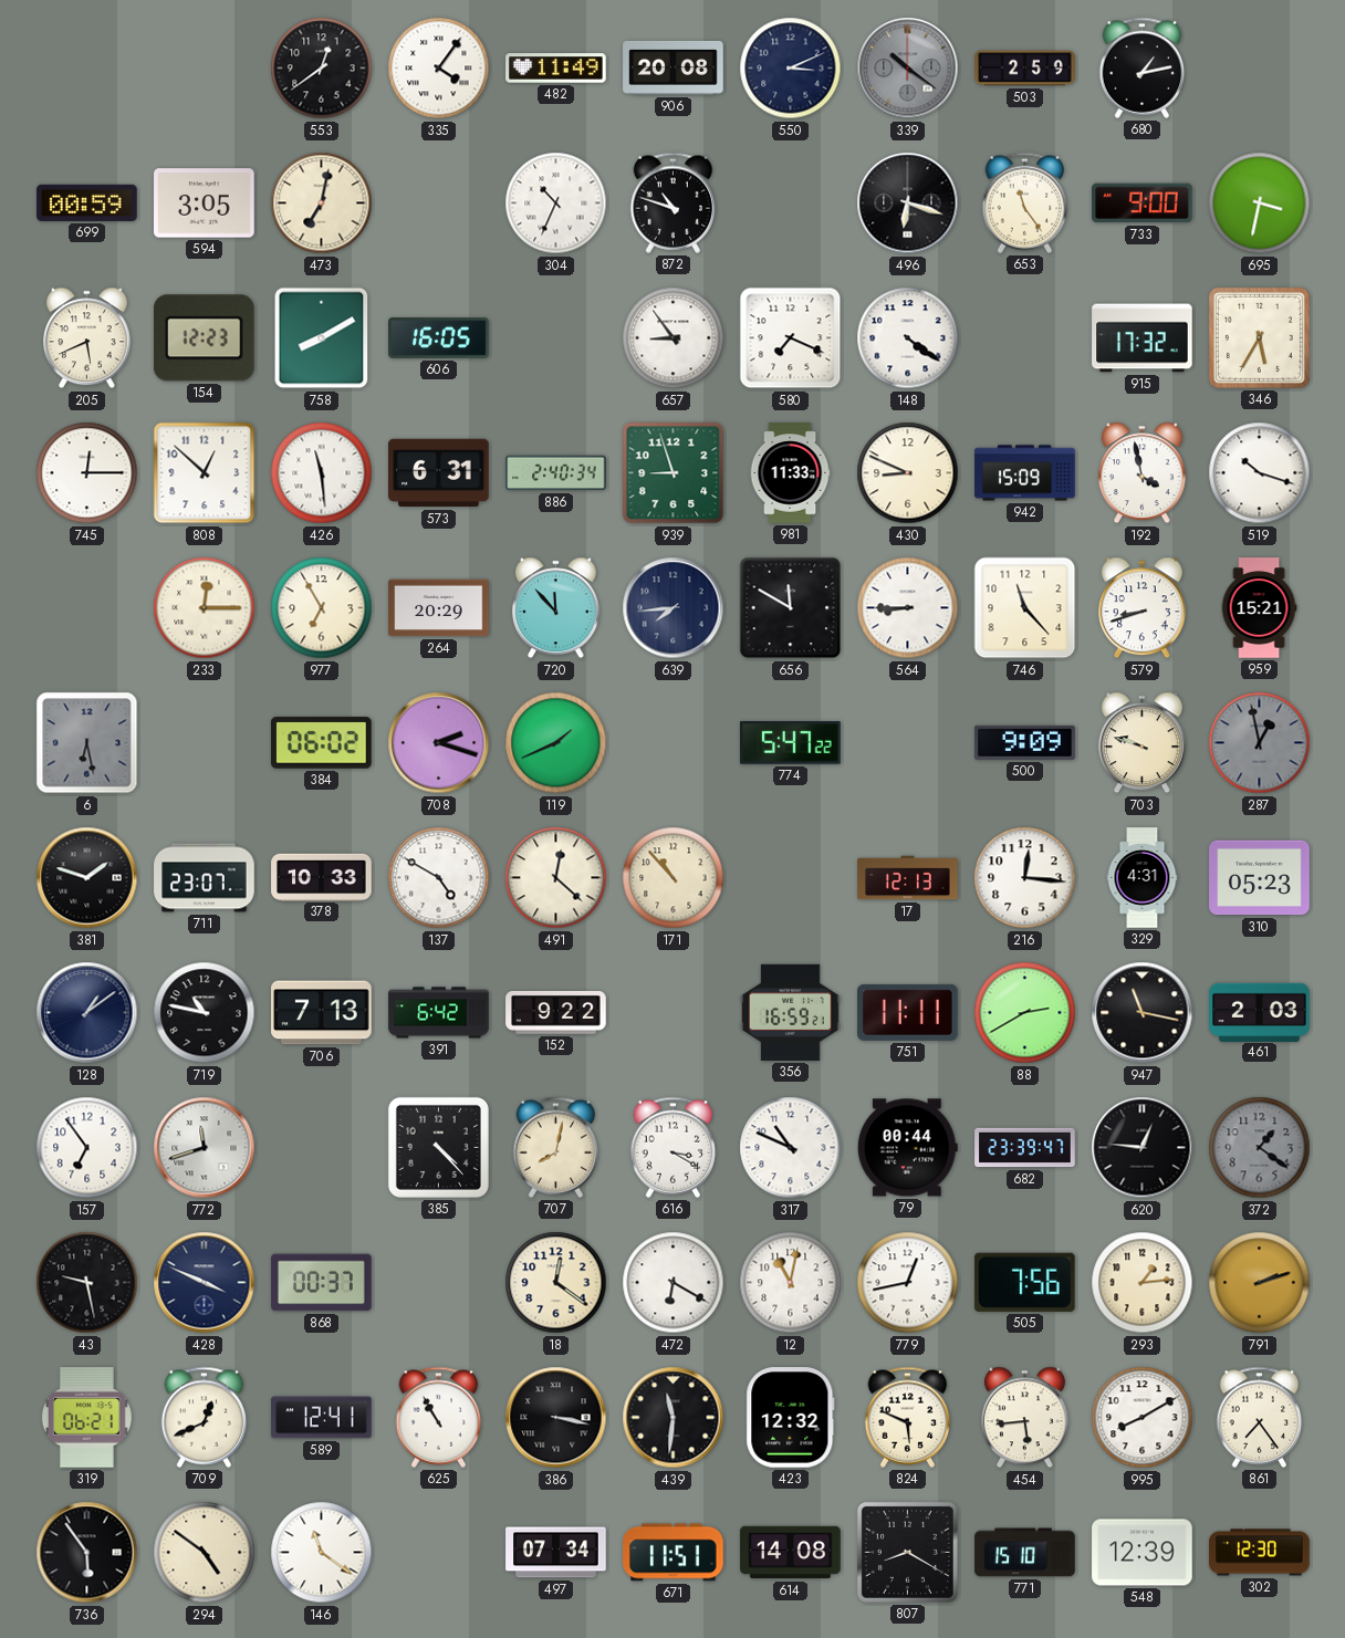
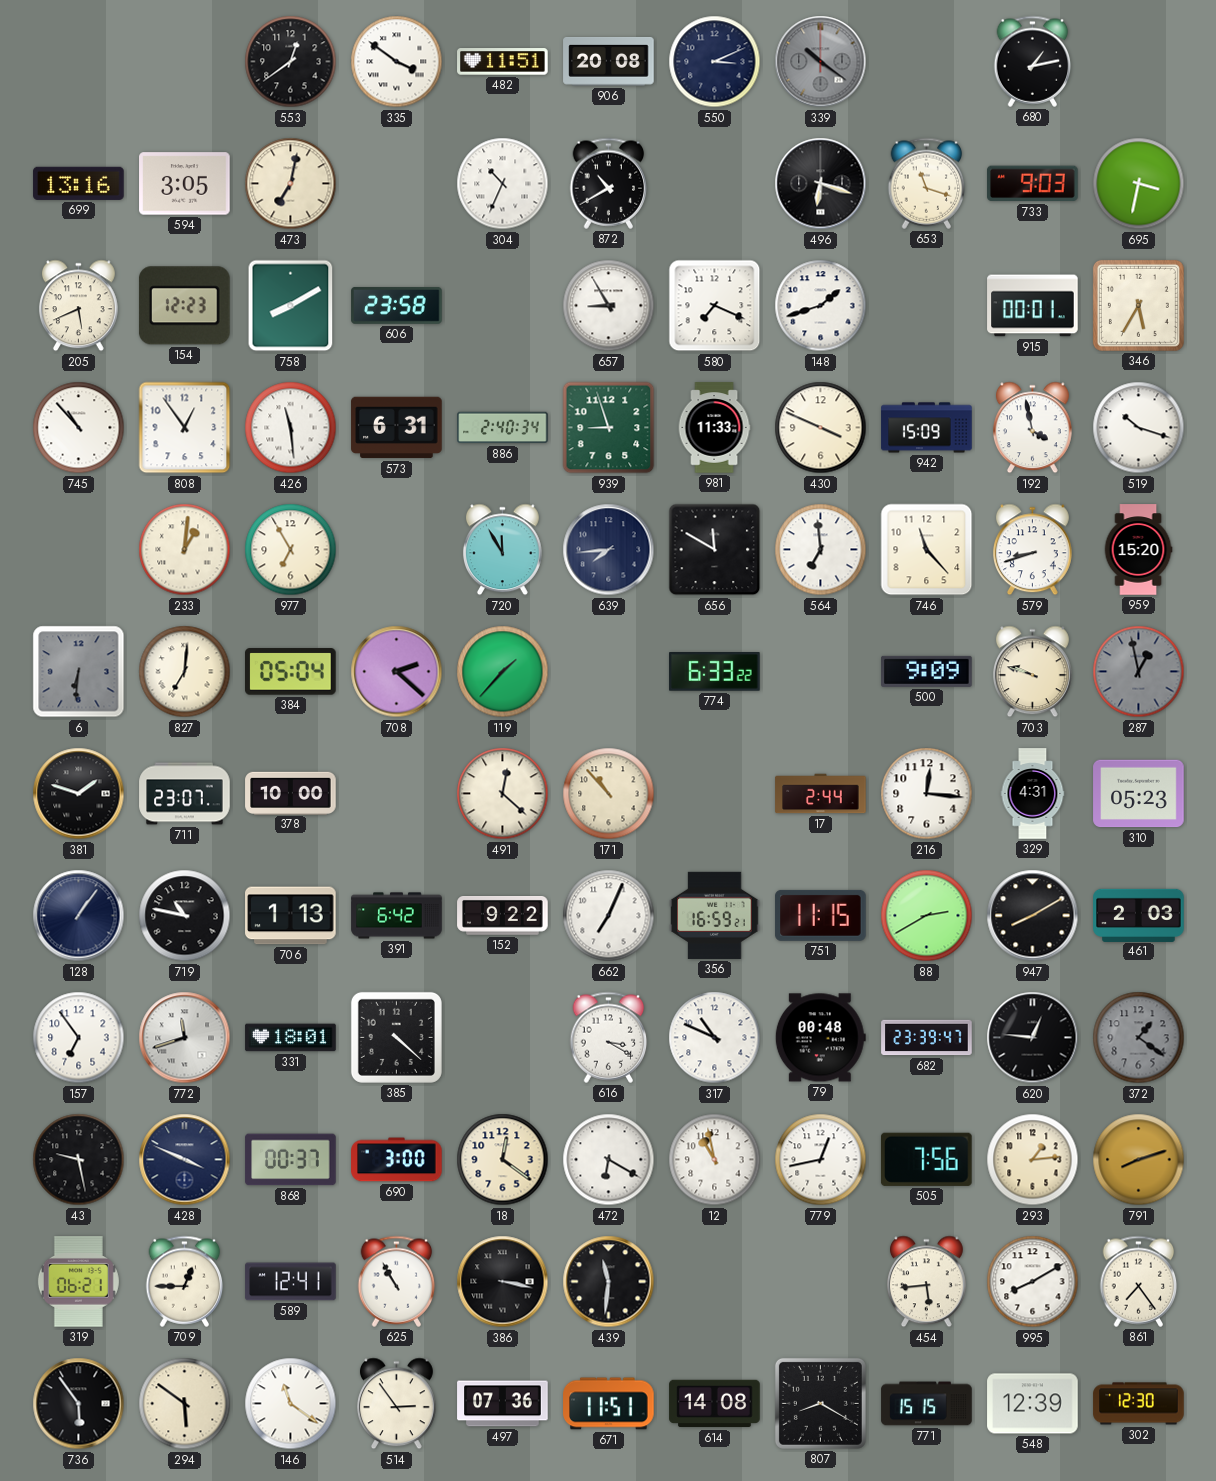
335: 4:06 -> 3:51
482: 11:49 -> 11:51
503: 2:59 -> none
699: 00:59 -> 13:16
872: 10:48 -> 10:40
653: 11:24 -> 11:18
733: 9:00 -> 9:03
606: 16:05 -> 23:58
657: 8:54 -> 8:55
148: 4:21 -> 1:42
915: 17:32 -> 00:01
745: 12:15 -> 10:53
808: 12:52 -> 12:54
430: 8:49 -> 3:49
233: 12:15 -> 1:01
264: 20:29 -> none
720: 11:53 -> 11:55
564: 8:45 -> 6:59
959: 15:21 -> 15:20
6: 6:28 -> 6:31
827: none -> 7:01
384: 06:02 -> 05:04
708: 2:18 -> 2:22
119: 1:41 -> 1:37
774: 5:47 -> 6:33
378: 10:33 -> 10:00
137: 4:50 -> none
17: 12:13 -> 2:44
128: 1:09 -> 1:06
706: 7:13 -> 1:13
662: none -> 7:04
751: 11:11 -> 11:15
947: 11:17 -> 8:10
331: none -> 18:01
385: 4:23 -> 4:22
707: 8:02 -> none
79: 00:44 -> 00:48
690: none -> 3:00
12: 11:02 -> 10:58
791: 2:12 -> 8:12
709: 12:41 -> 12:45
423: 12:32 -> none
824: 5:49 -> none
294: 4:51 -> 5:51
514: none -> 2:54
497: 07:34 -> 07:36
771: 15:10 -> 15:15
